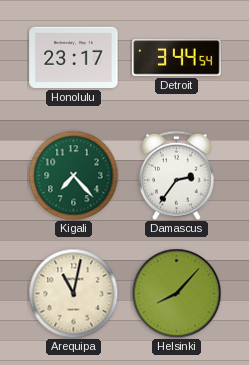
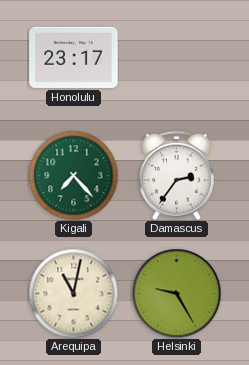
Detroit: 3:44 -> none
Helsinki: 8:07 -> 9:25
